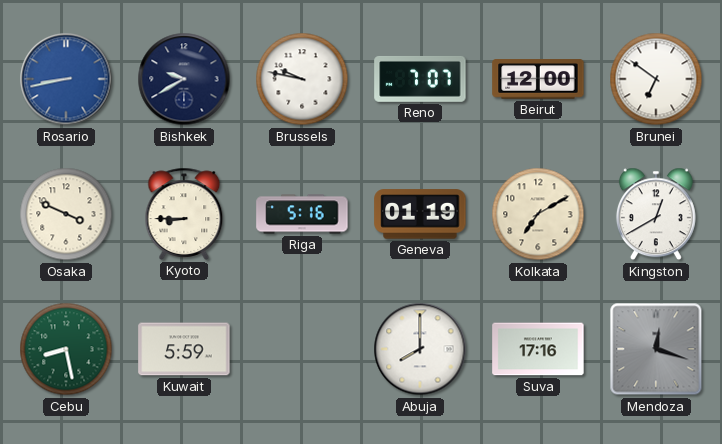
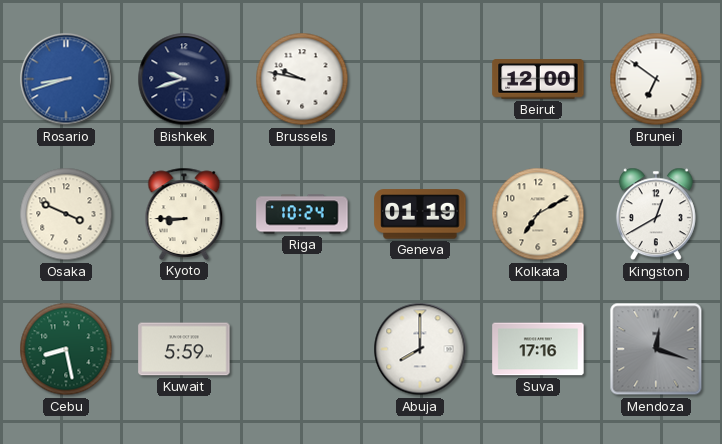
Rosario: 8:43 -> 8:42
Bishkek: 9:40 -> 9:42
Reno: 7:07 -> none
Riga: 5:16 -> 10:24
